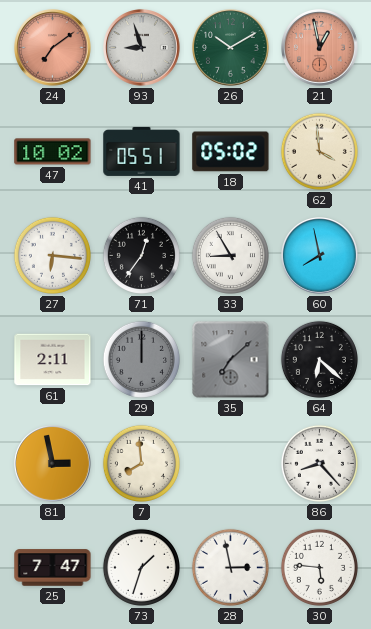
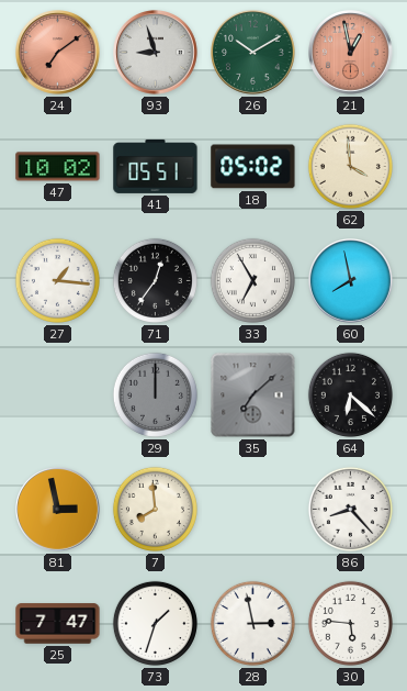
27: 6:16 -> 1:16
33: 8:55 -> 6:55
61: 2:11 -> none
